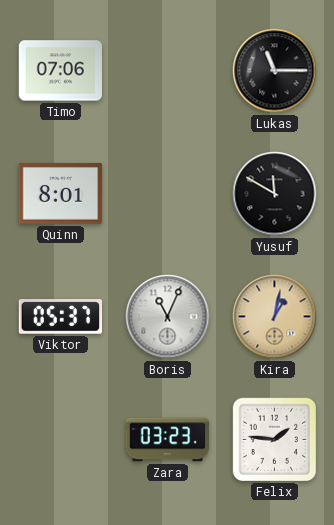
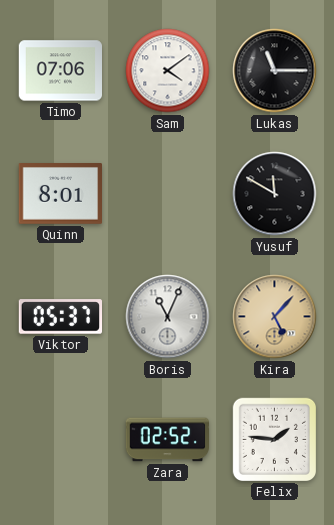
Sam: none -> 4:09
Kira: 1:02 -> 5:07
Zara: 03:23 -> 02:52
